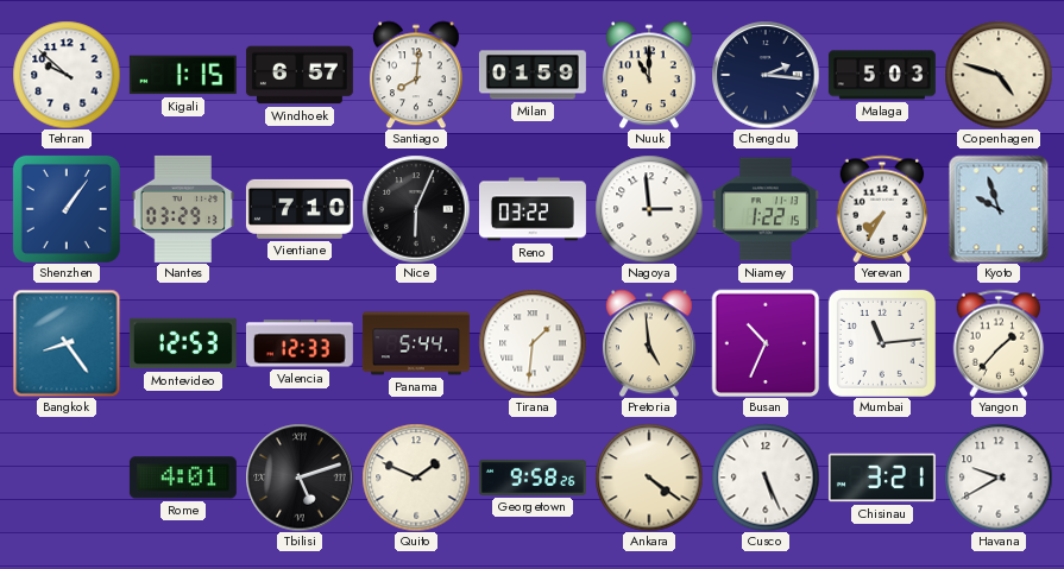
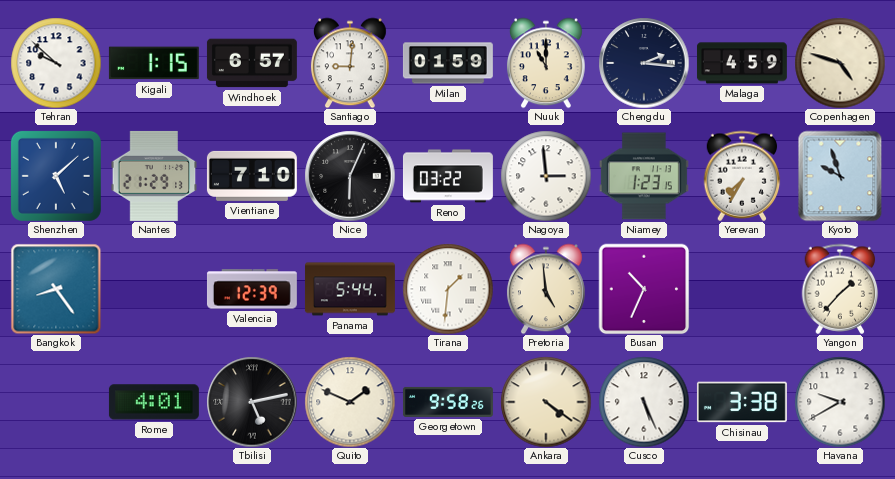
Santiago: 8:01 -> 9:01
Malaga: 5:03 -> 4:59
Shenzhen: 1:06 -> 5:08
Nantes: 03:29 -> 21:29
Niamey: 1:22 -> 1:23
Montevideo: 12:53 -> none
Valencia: 12:33 -> 12:39
Mumbai: 11:14 -> none
Tbilisi: 5:12 -> 5:13
Chisinau: 3:21 -> 3:38
